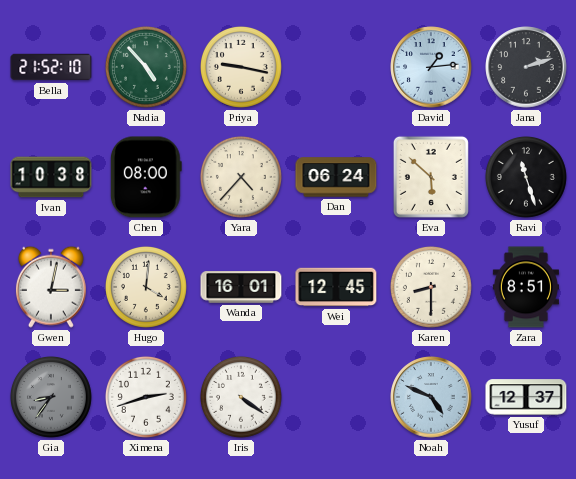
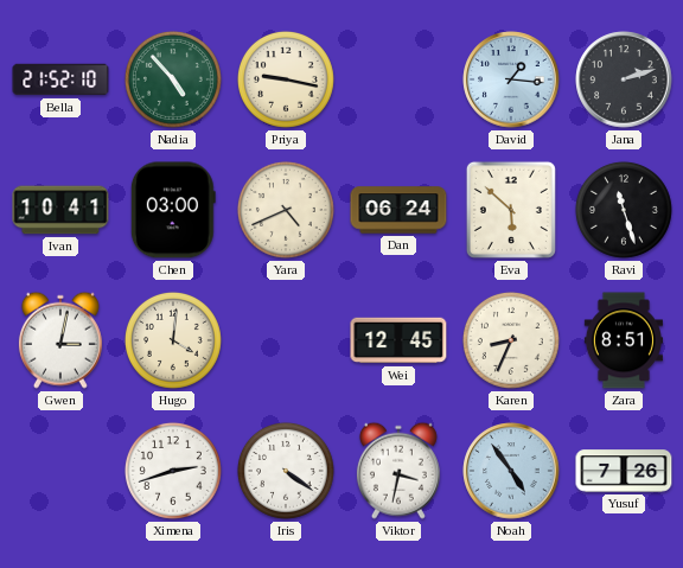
David: 1:14 -> 1:16
Ivan: 10:38 -> 10:41
Chen: 08:00 -> 03:00
Yara: 4:37 -> 4:41
Wanda: 16:01 -> none
Karen: 8:30 -> 8:34
Gia: 8:36 -> none
Viktor: none -> 3:32
Noah: 4:49 -> 4:54
Yusuf: 12:37 -> 7:26
